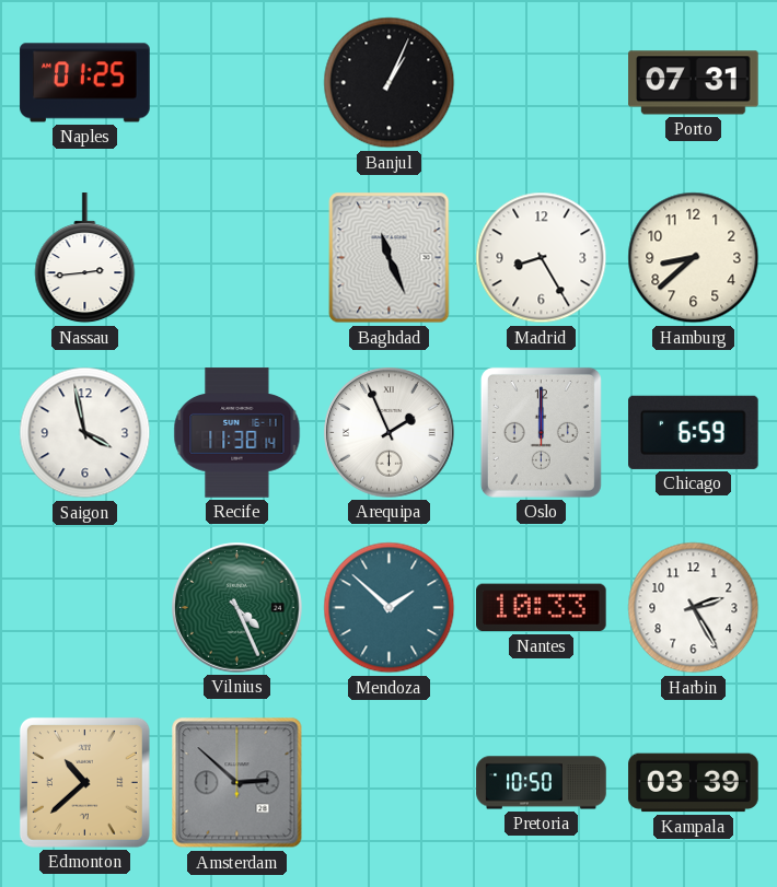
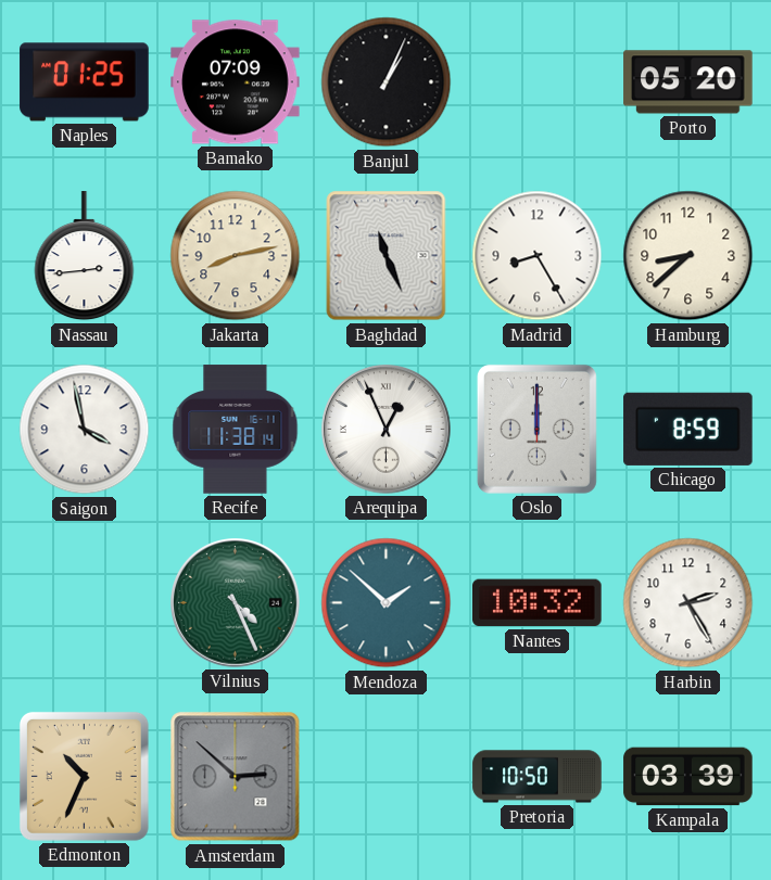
Bamako: none -> 07:09
Porto: 07:31 -> 05:20
Jakarta: none -> 8:13
Arequipa: 1:56 -> 12:56
Chicago: 6:59 -> 8:59
Nantes: 10:33 -> 10:32
Edmonton: 10:38 -> 10:34
